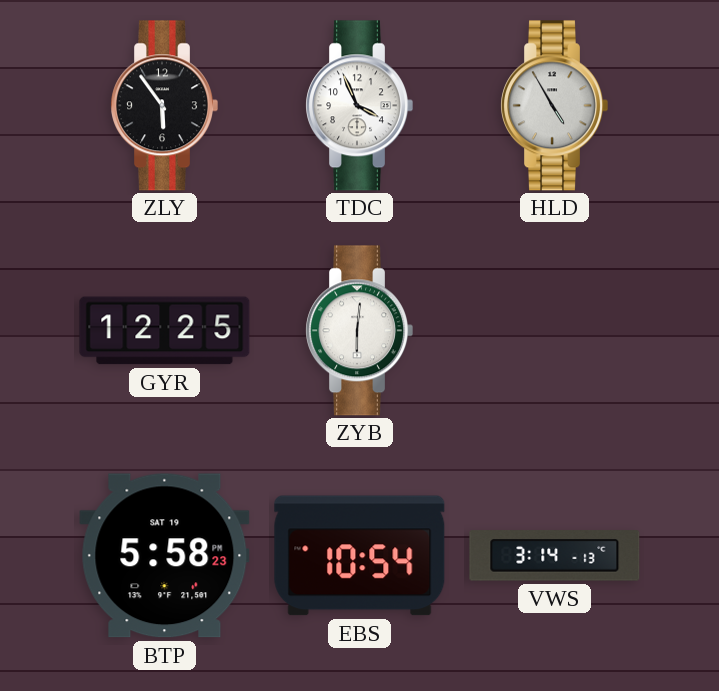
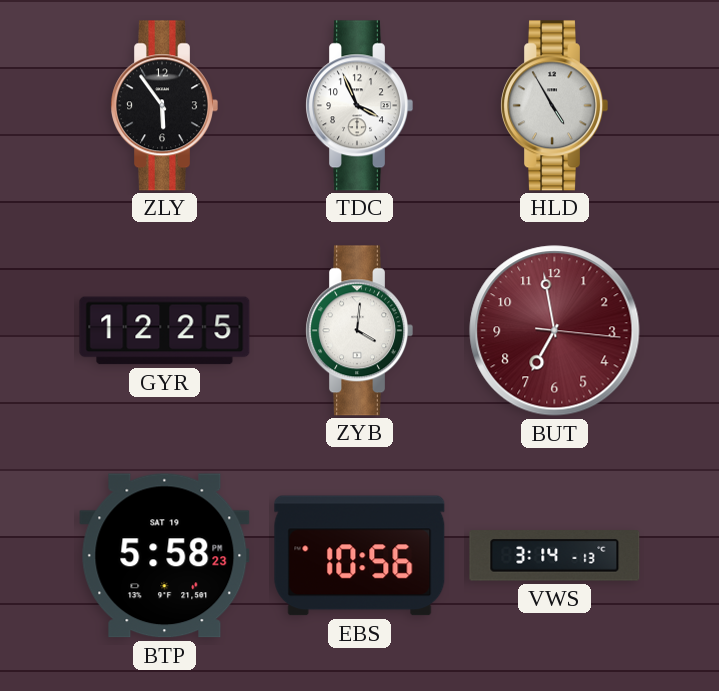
ZYB: 6:01 -> 4:01
BUT: none -> 6:58
EBS: 10:54 -> 10:56
